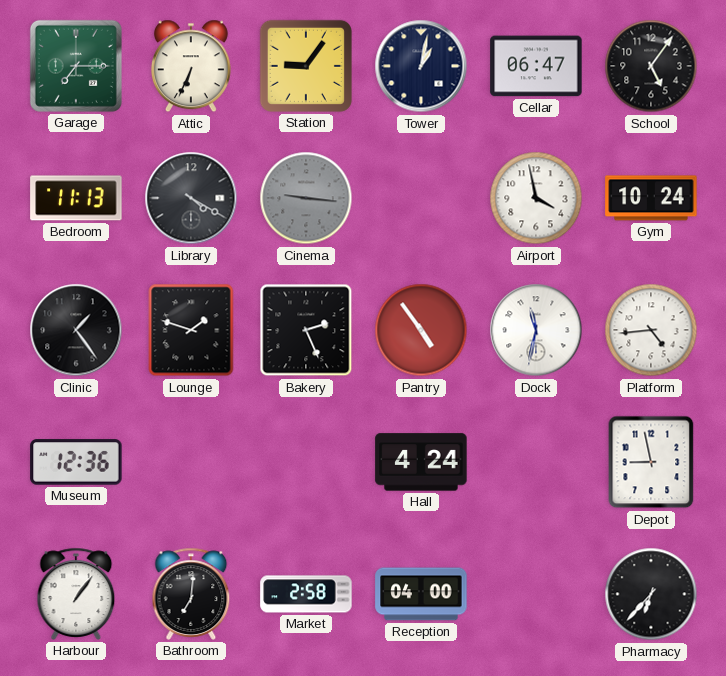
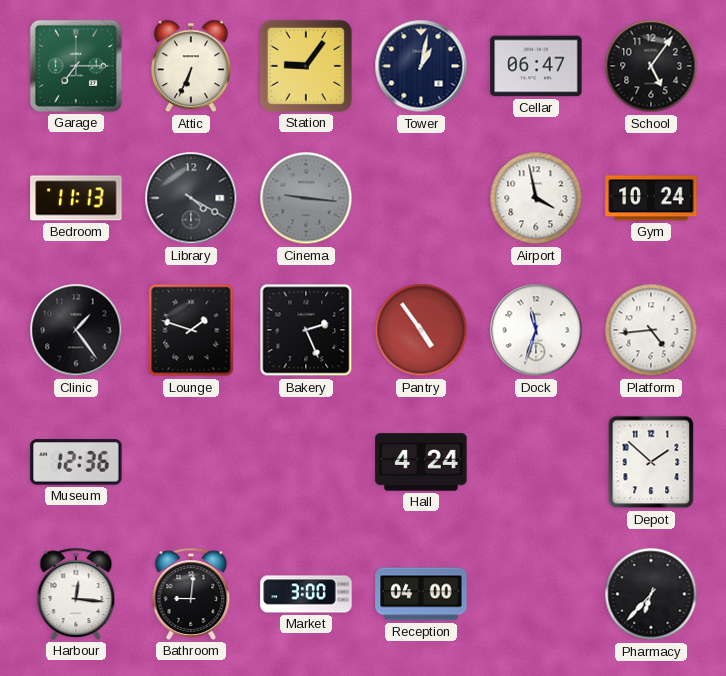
Dock: 11:32 -> 11:33
Depot: 8:58 -> 1:52
Harbour: 1:06 -> 12:16
Bathroom: 7:01 -> 9:01
Market: 2:58 -> 3:00
